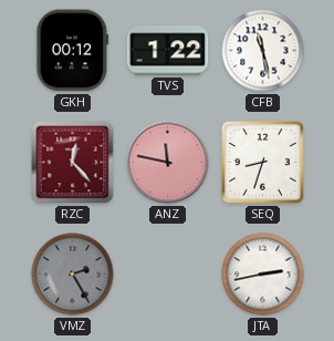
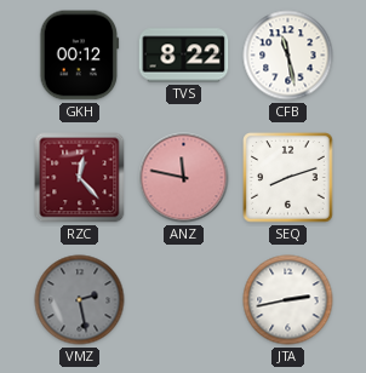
TVS: 1:22 -> 8:22
SEQ: 8:33 -> 8:12
VMZ: 2:25 -> 2:28
